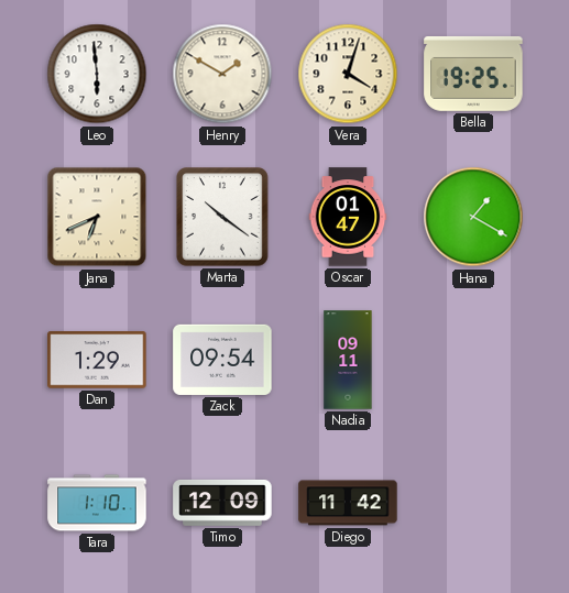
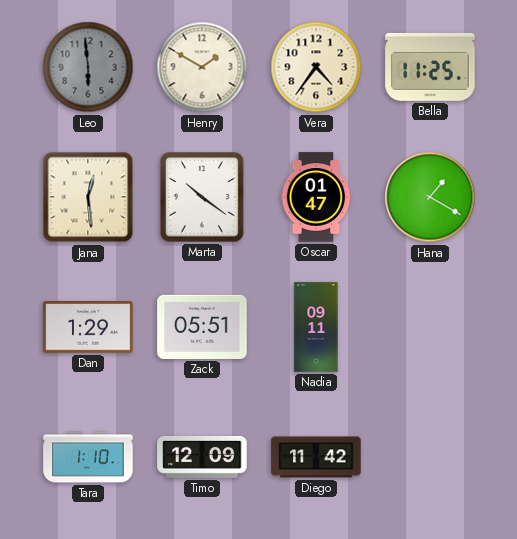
Leo dial: white -> grey
Vera: 4:03 -> 4:36
Bella: 19:25 -> 11:25
Jana: 6:41 -> 12:29
Zack: 09:54 -> 05:51
